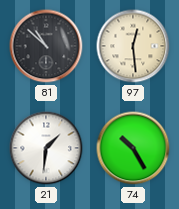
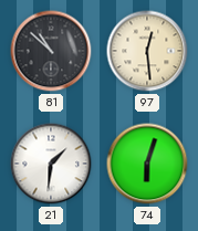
74: 10:25 -> 6:03
